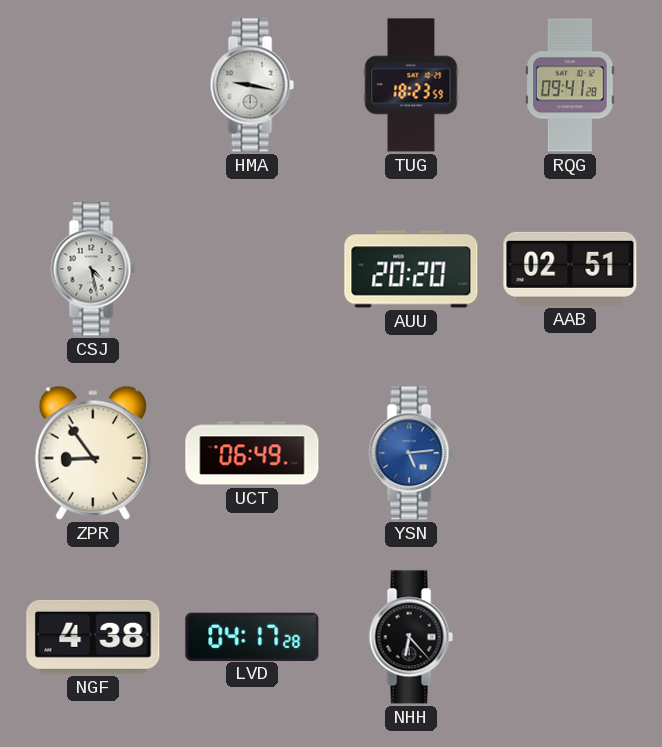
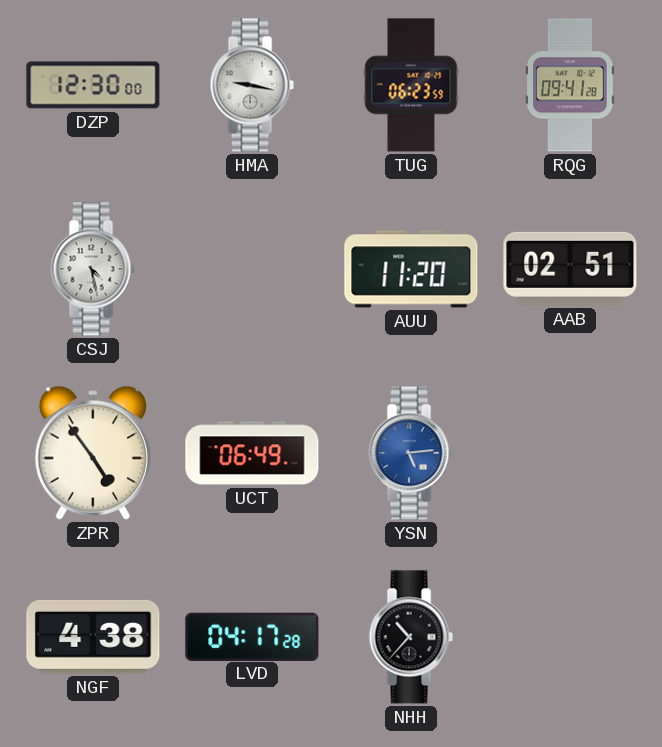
DZP: none -> 12:30
TUG: 18:23 -> 06:23
AUU: 20:20 -> 11:20
ZPR: 8:54 -> 4:54
NHH: 6:23 -> 10:37
